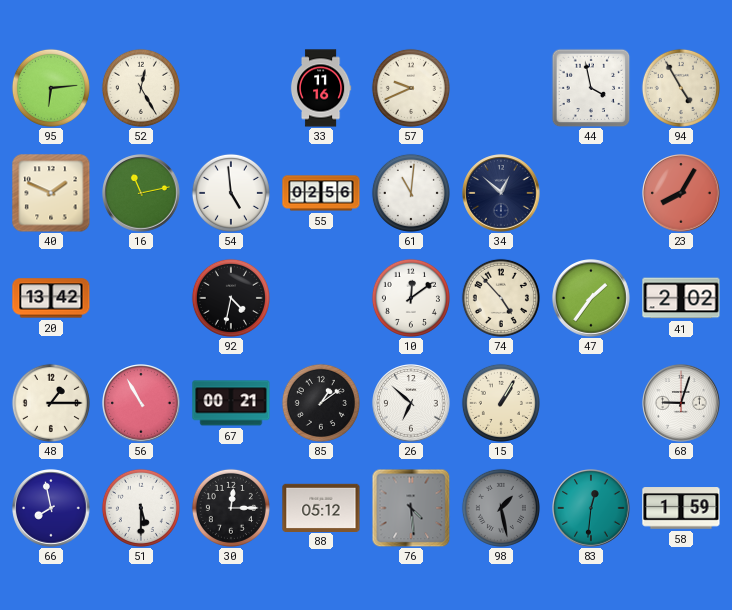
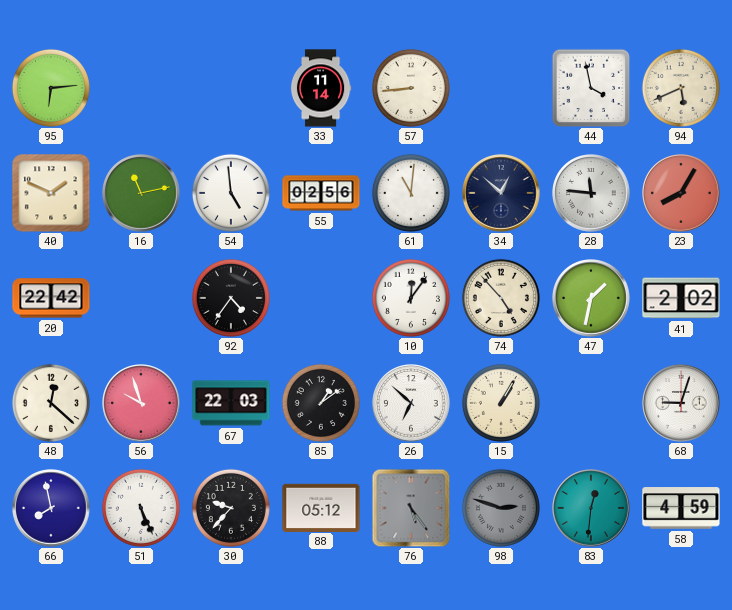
52: 12:25 -> none
33: 11:16 -> 11:14
57: 9:41 -> 8:44
94: 4:55 -> 5:41
28: none -> 11:46
20: 13:42 -> 22:42
92: 4:32 -> 4:36
10: 12:09 -> 12:06
47: 1:36 -> 1:32
48: 1:15 -> 12:22
56: 10:55 -> 9:57
67: 00:21 -> 22:03
51: 5:30 -> 5:26
30: 12:15 -> 9:37
76: 4:29 -> 5:24
98: 1:28 -> 2:48
58: 1:59 -> 4:59
